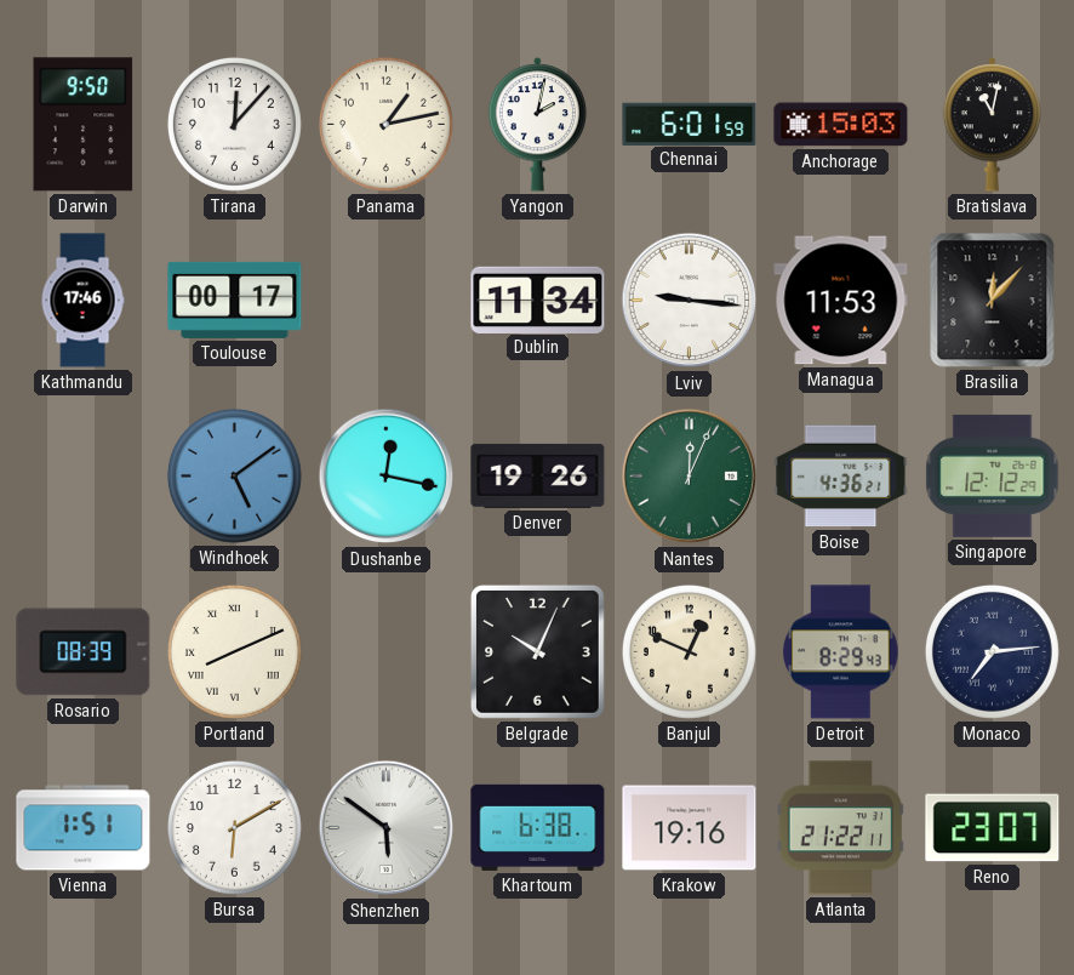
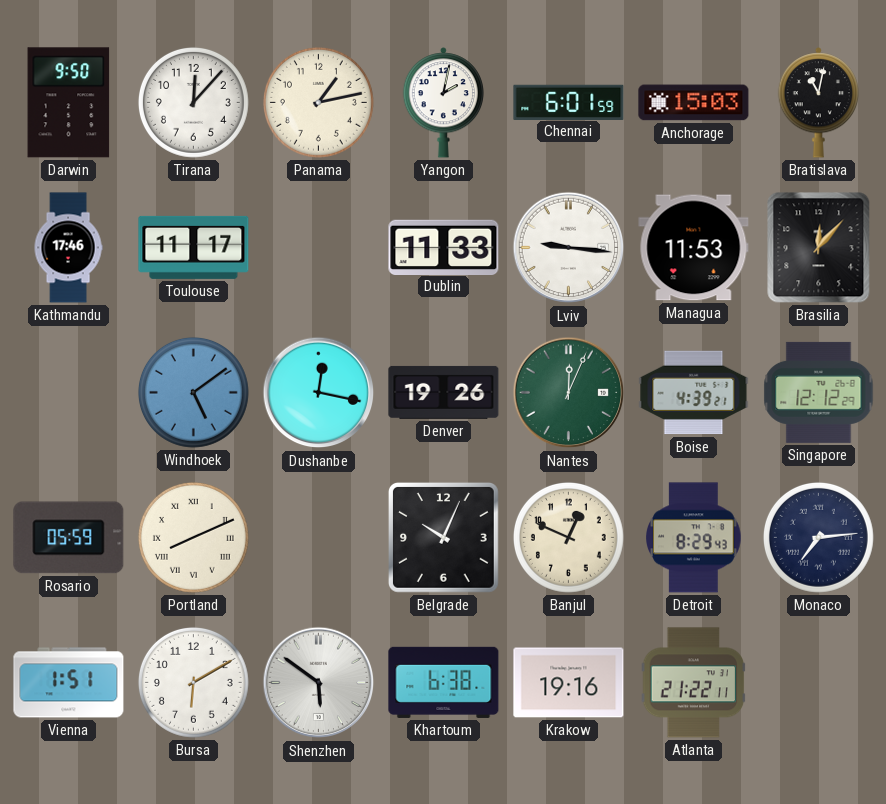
Toulouse: 00:17 -> 11:17
Dublin: 11:34 -> 11:33
Boise: 4:36 -> 4:39
Rosario: 08:39 -> 05:59
Reno: 23:07 -> none
